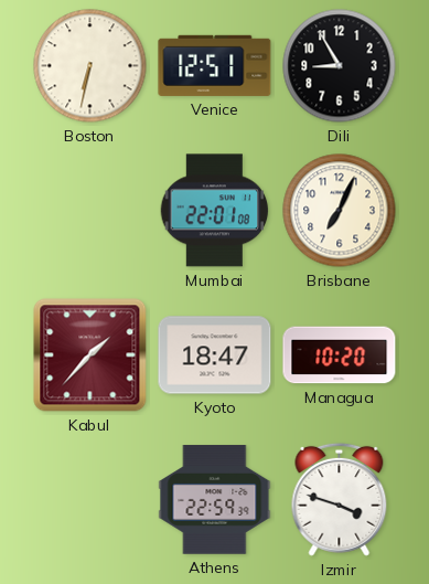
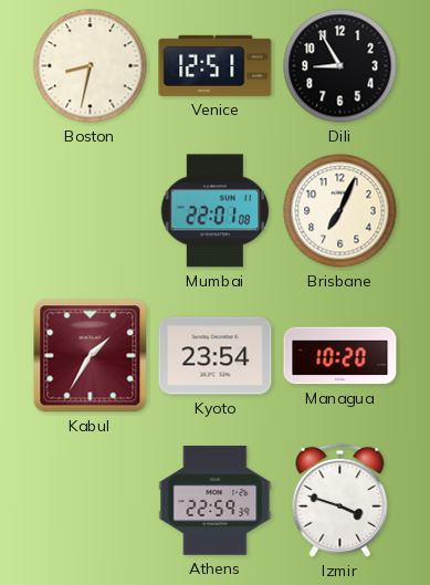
Boston: 6:32 -> 8:32
Kabul: 1:37 -> 1:35
Kyoto: 18:47 -> 23:54
